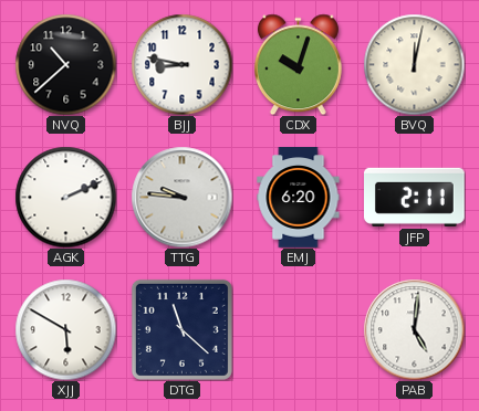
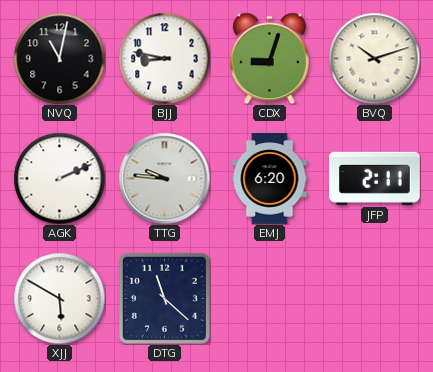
NVQ: 10:38 -> 11:02
CDX: 10:03 -> 9:03
BVQ: 12:02 -> 10:12
PAB: 5:01 -> none
